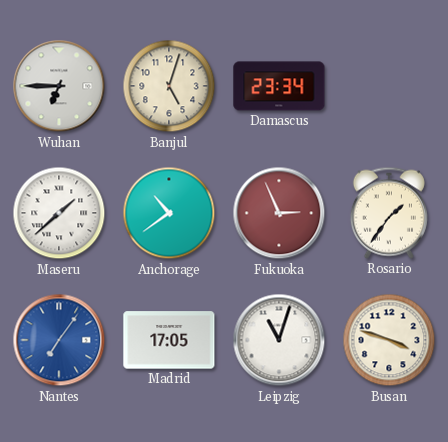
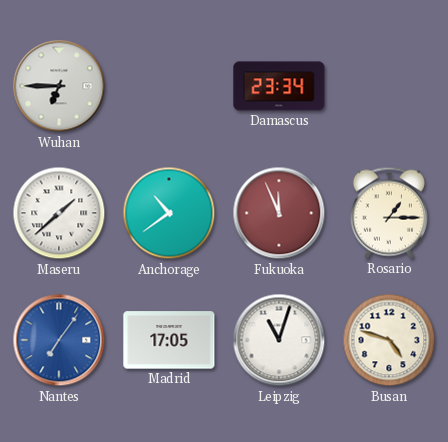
Banjul: 5:03 -> none
Fukuoka: 2:56 -> 11:56
Rosario: 1:36 -> 1:15
Busan: 3:48 -> 4:48
